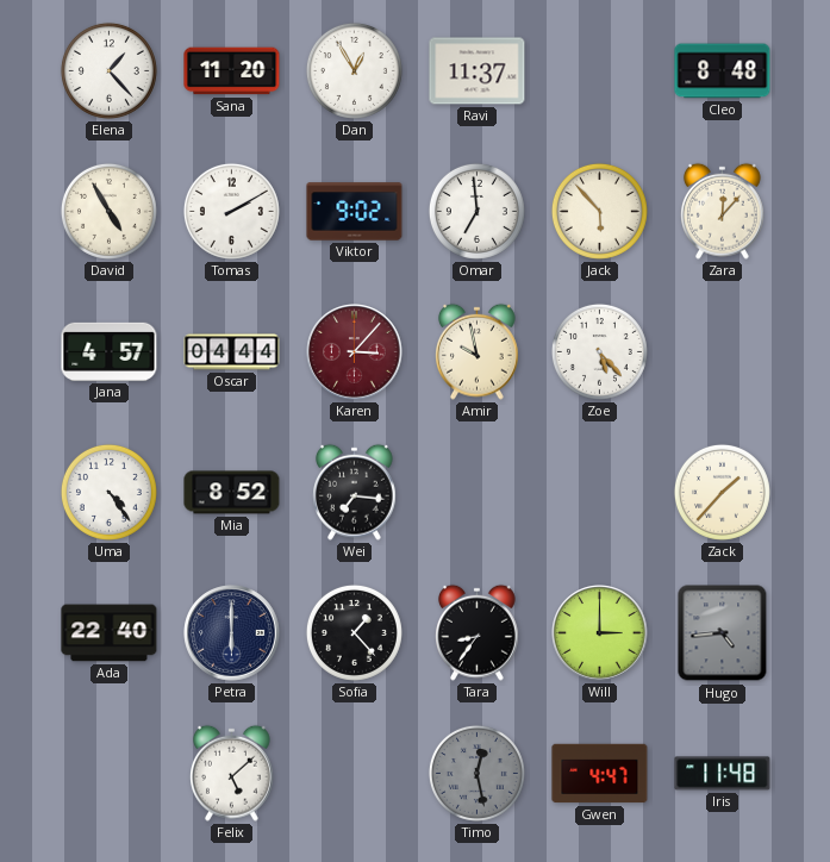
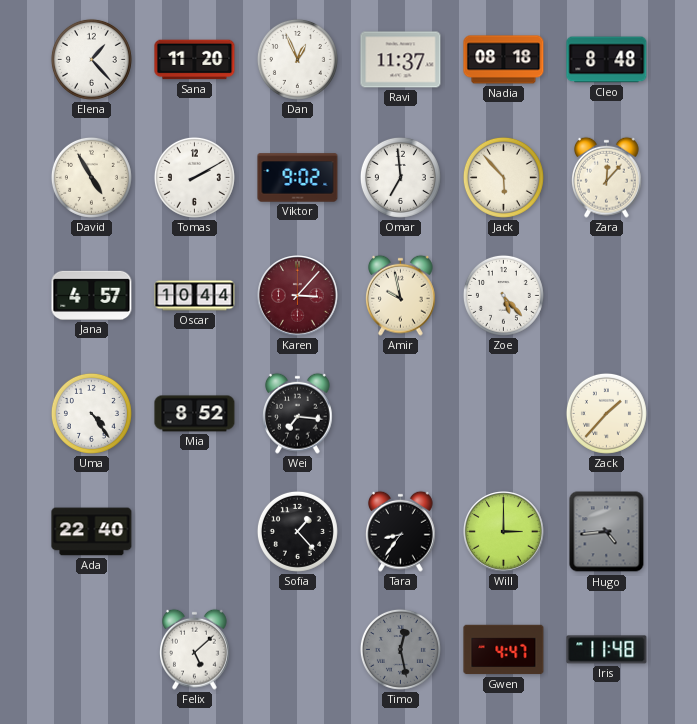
Dan: 12:55 -> 12:56
Nadia: none -> 08:18
Oscar: 04:44 -> 10:44
Petra: 6:00 -> none
